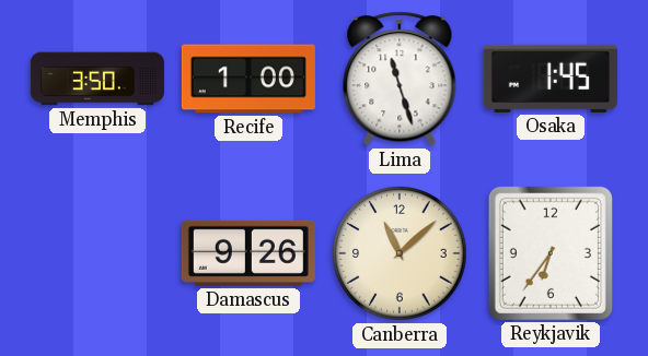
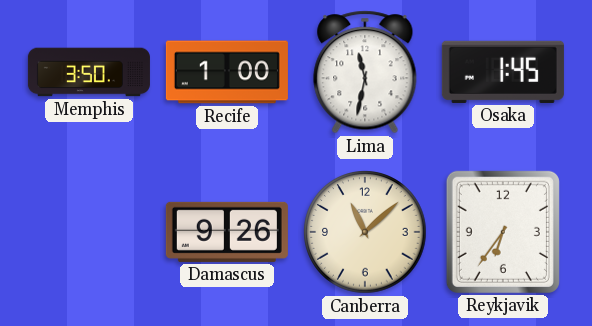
Lima: 11:27 -> 11:32
